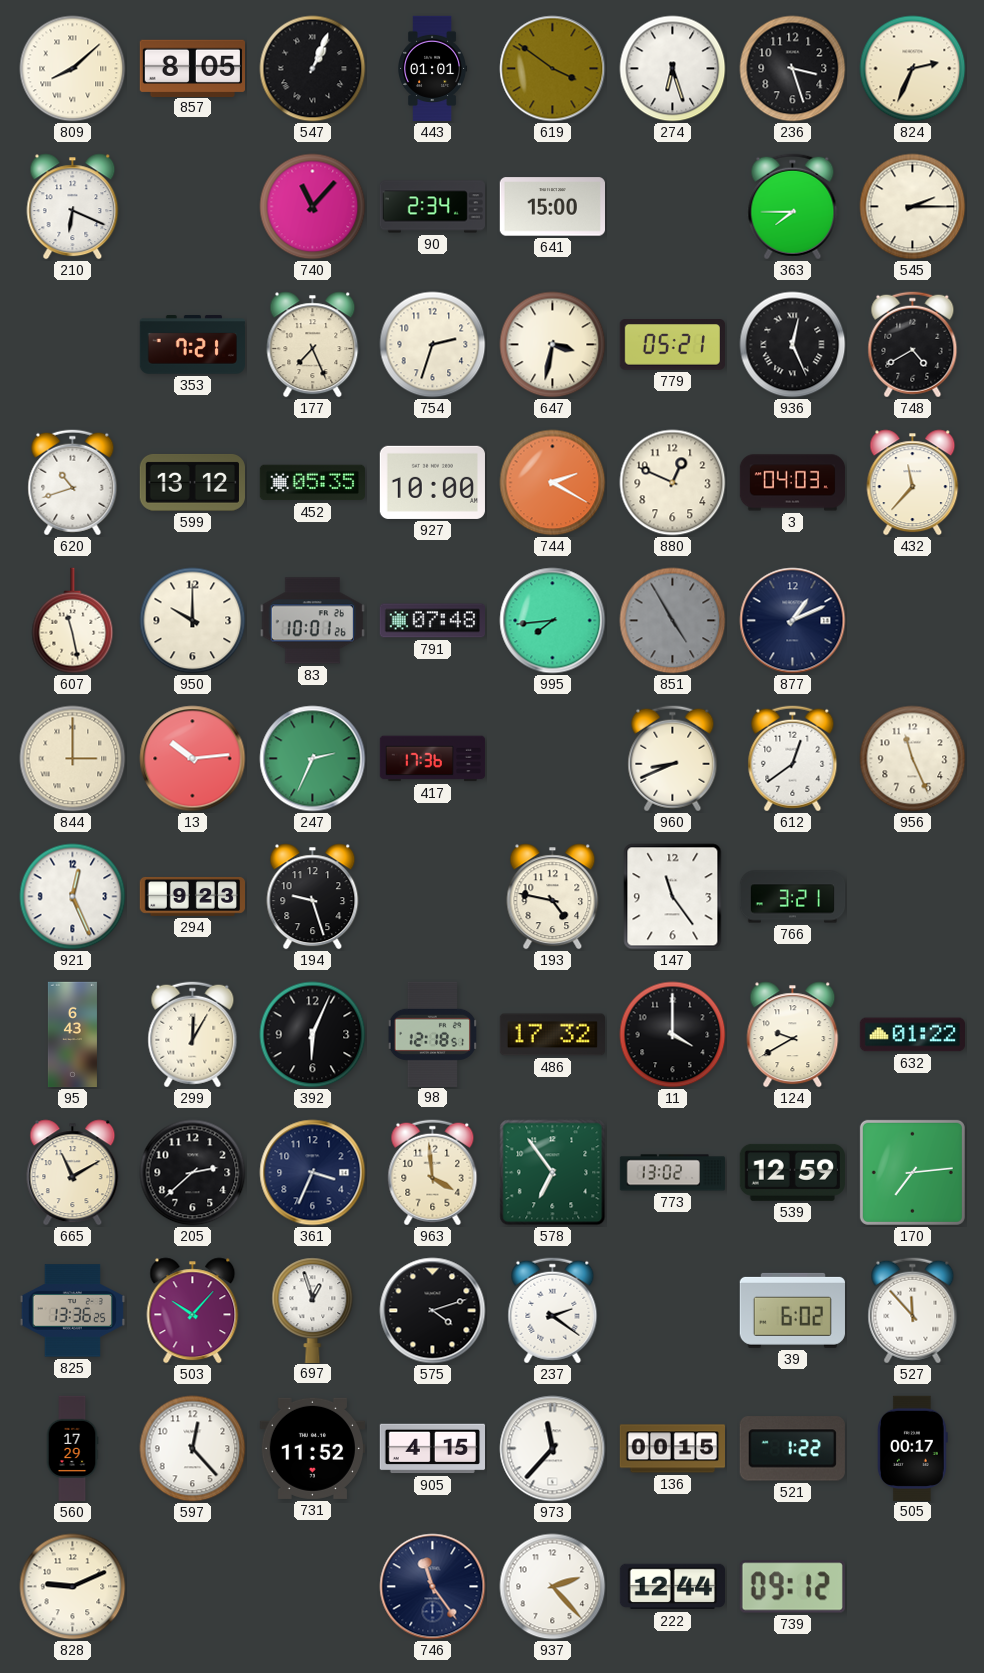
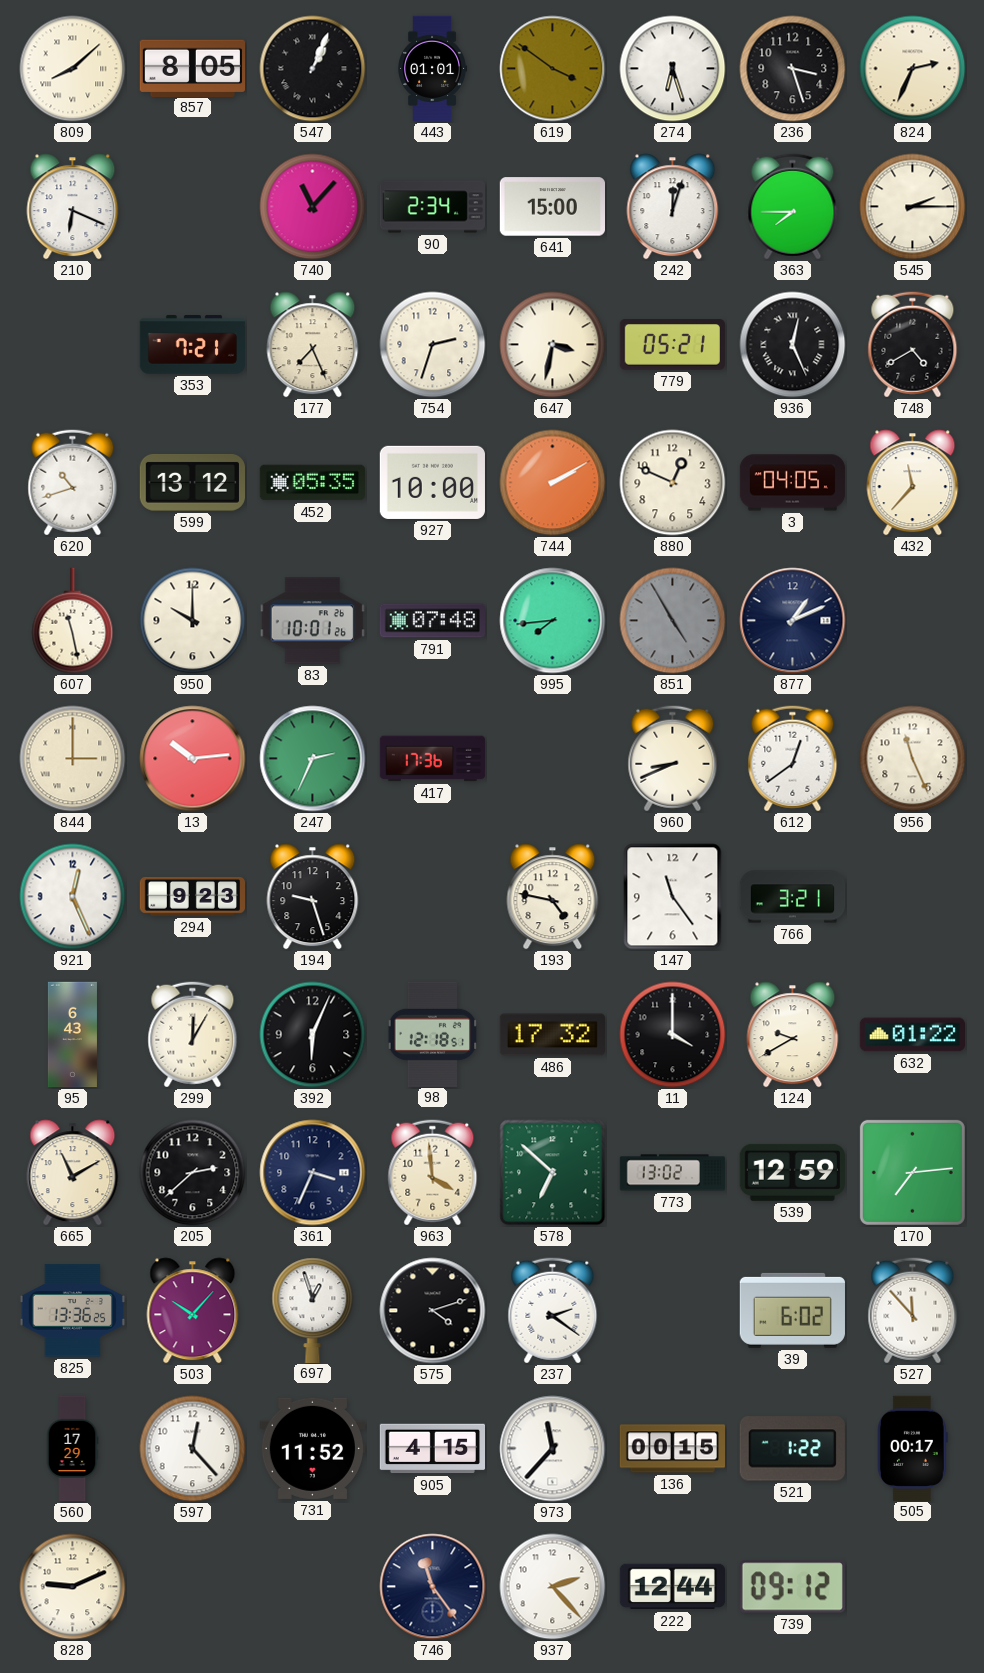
242: none -> 12:03
744: 2:20 -> 2:10
3: 04:03 -> 04:05
578: 6:54 -> 6:52
